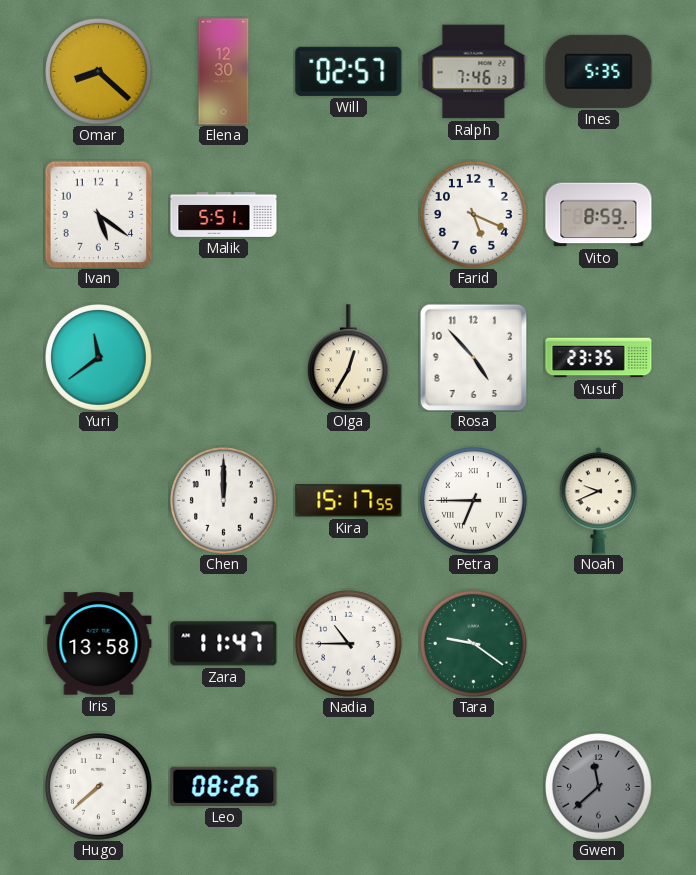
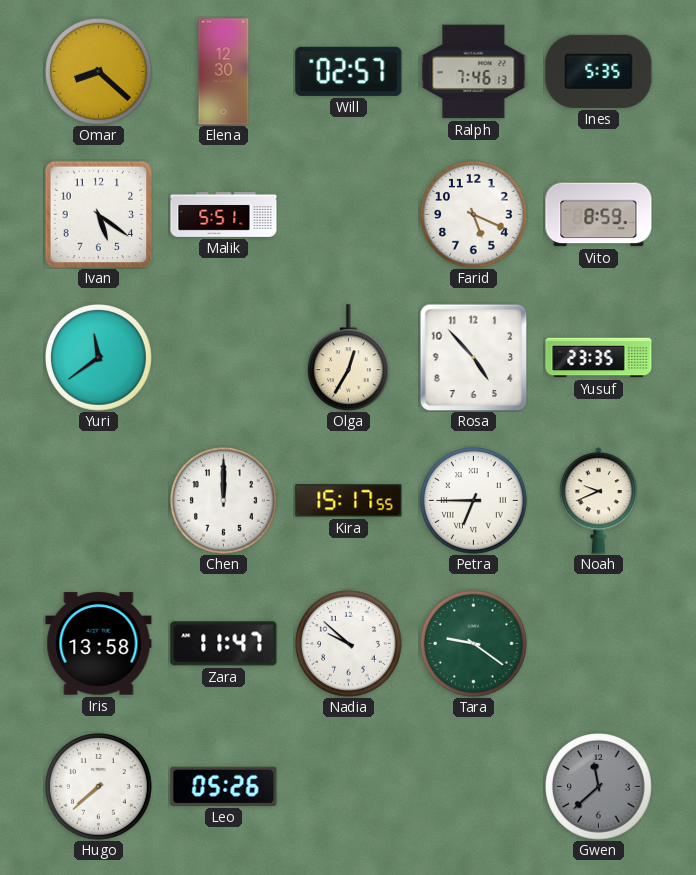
Nadia: 10:45 -> 9:52
Leo: 08:26 -> 05:26
